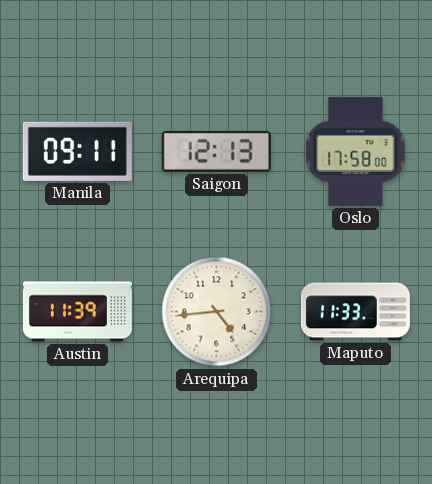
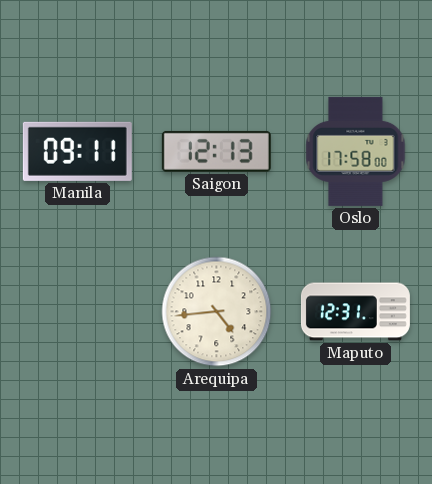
Austin: 11:39 -> none
Maputo: 11:33 -> 12:31
